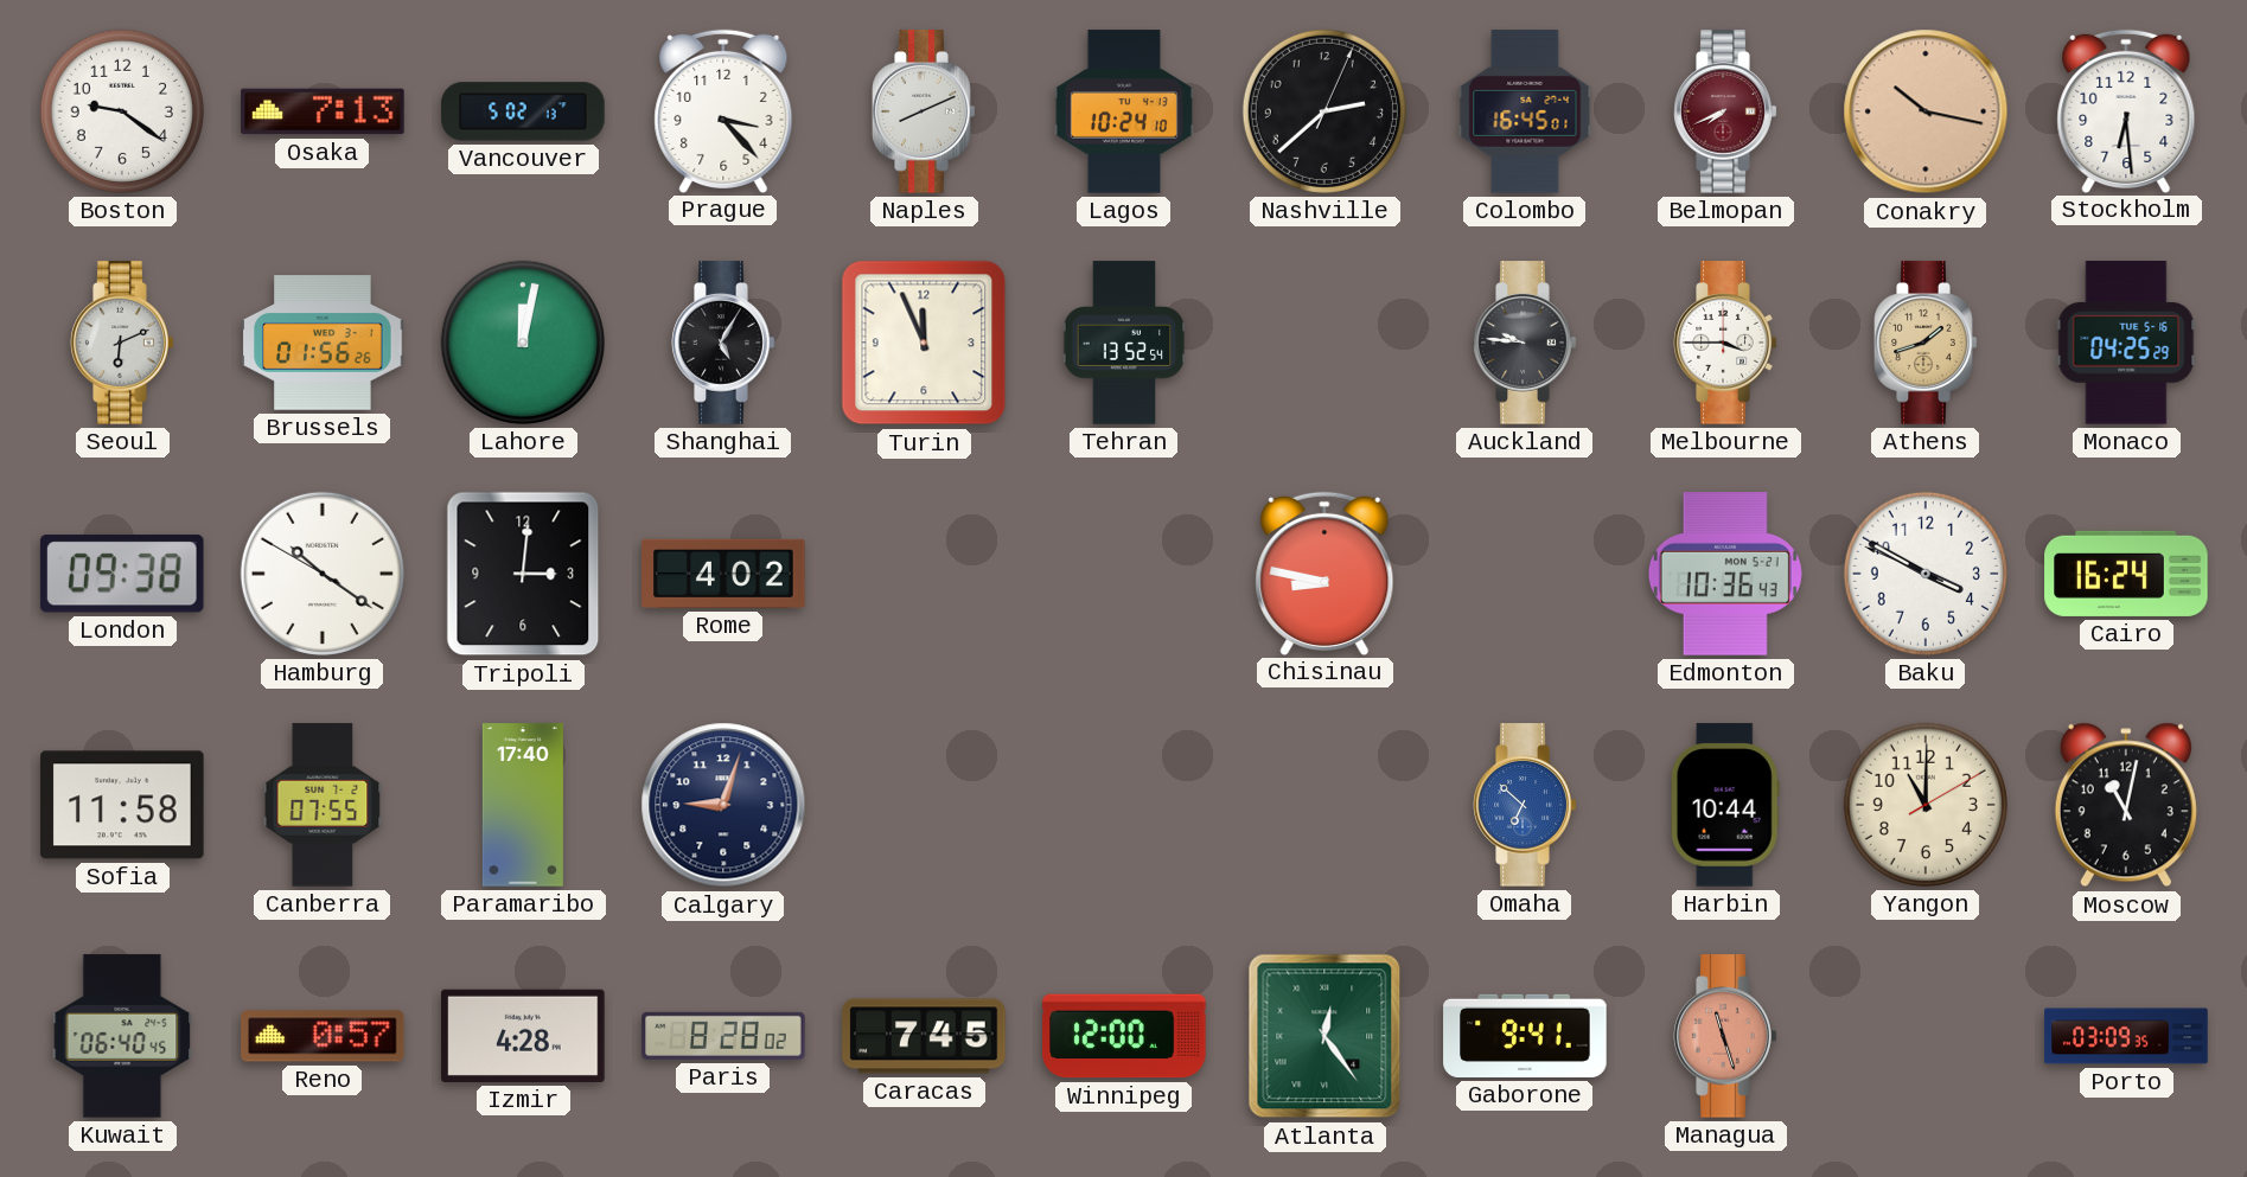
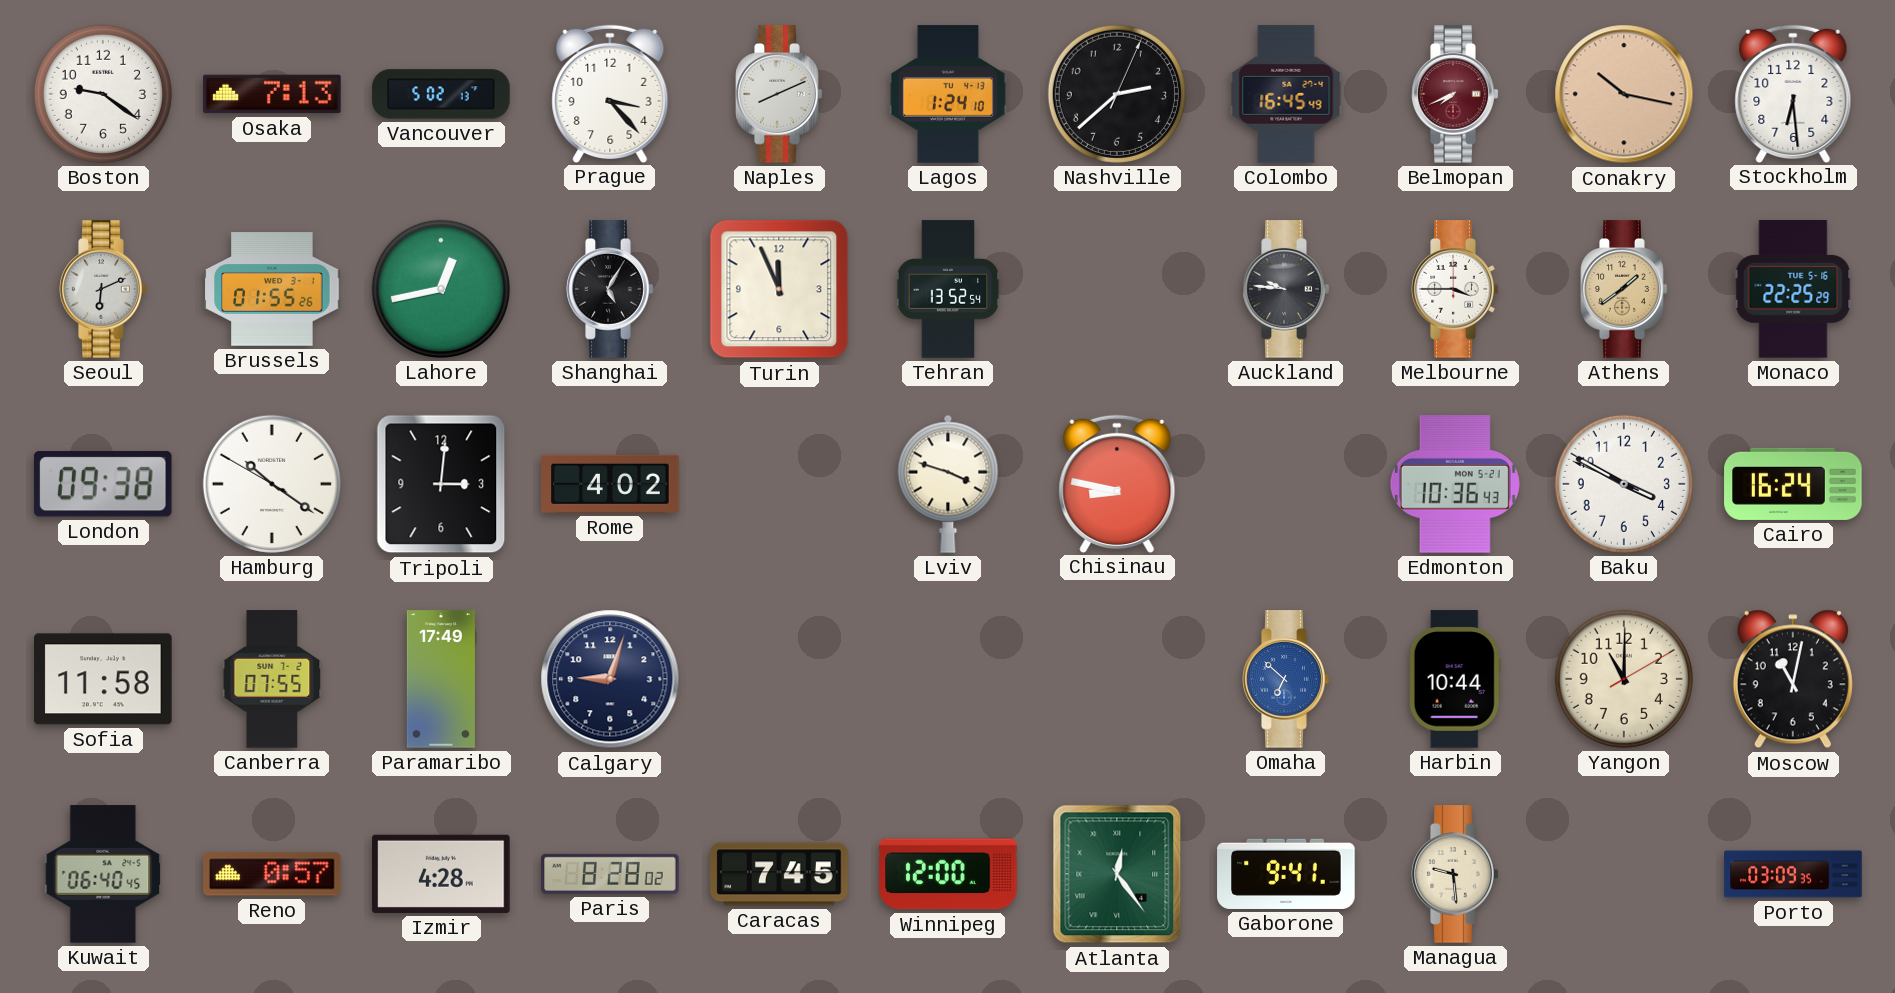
Lagos: 10:24 -> 1:24
Colombo: 16:45:01 -> 16:45:49
Brussels: 01:56 -> 01:55
Lahore: 12:02 -> 12:43
Athens: 1:42 -> 1:39
Monaco: 04:25 -> 22:25
Lviv: none -> 3:48
Paramaribo: 17:40 -> 17:49
Managua: 11:27 -> 9:29
Managua dial: salmon -> cream
